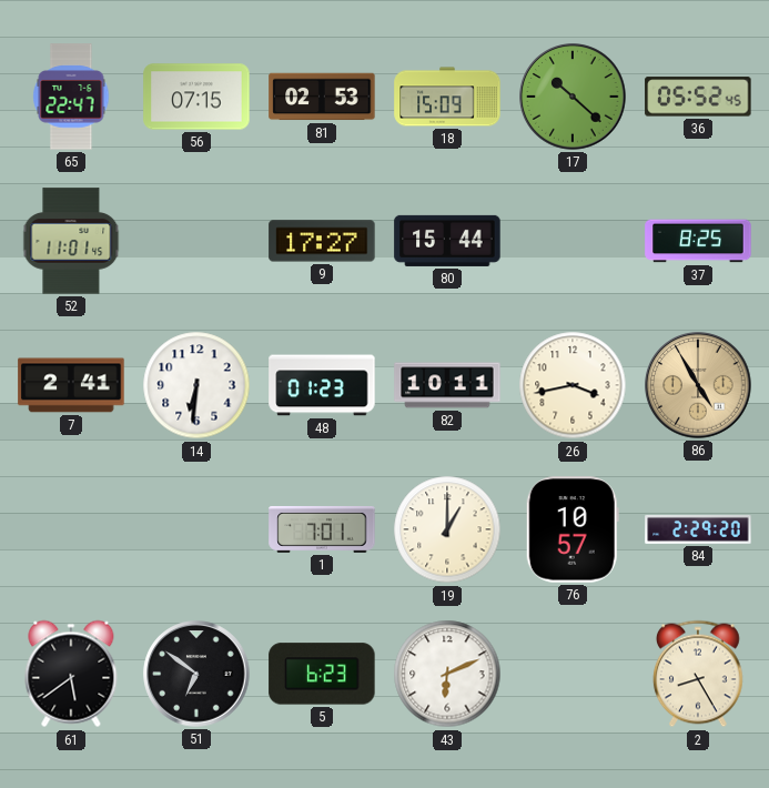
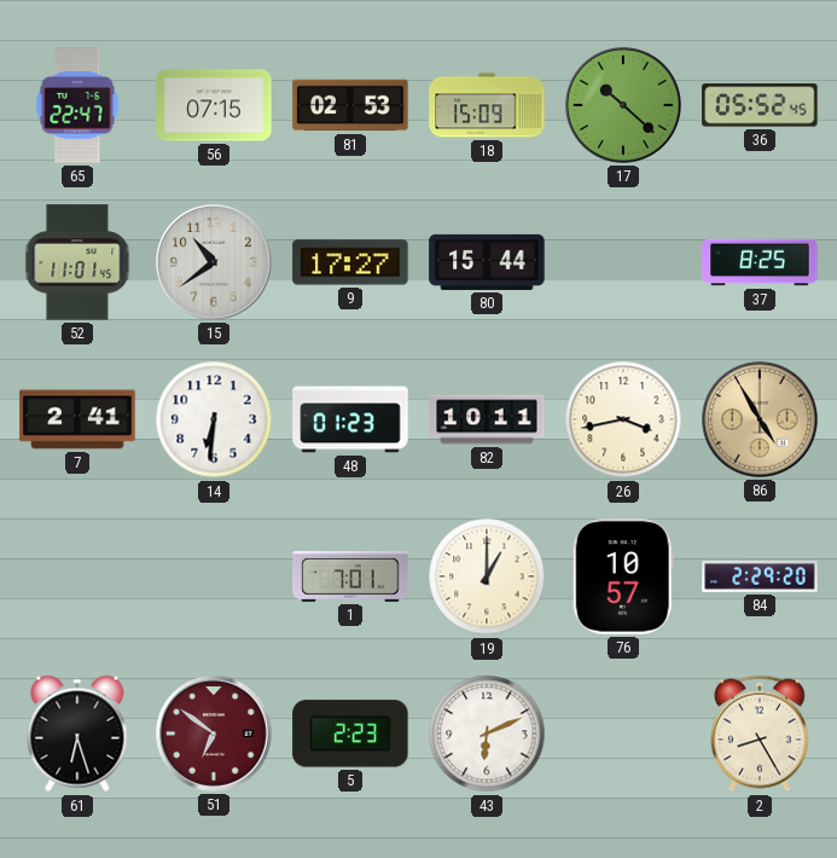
15: none -> 10:39
61: 5:39 -> 6:27
51 dial: black -> burgundy
5: 6:23 -> 2:23
